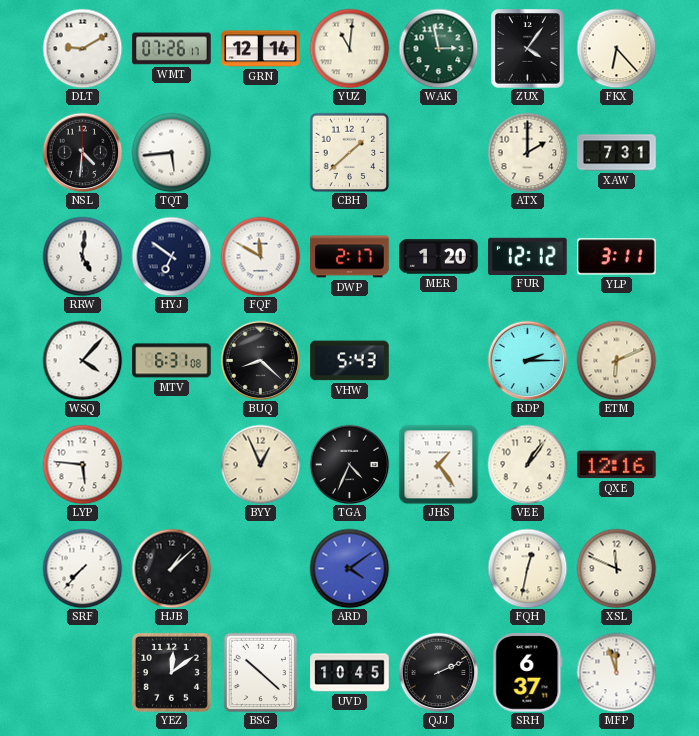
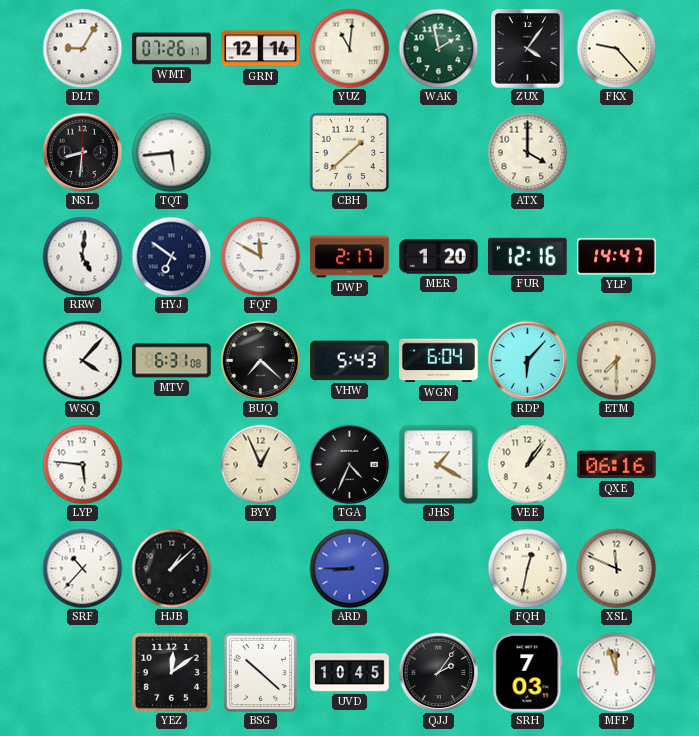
DLT: 9:10 -> 9:05
WAK: 2:58 -> 1:58
FKX: 6:23 -> 9:23
NSL: 4:31 -> 8:31
ATX: 2:00 -> 4:00
XAW: 7:31 -> none
FUR: 12:12 -> 12:16
YLP: 3:11 -> 14:47
BUQ: 8:22 -> 7:22
WGN: none -> 6:04
RDP: 2:15 -> 6:07
ETM: 6:11 -> 7:30
JHS: 1:24 -> 1:20
QXE: 12:16 -> 06:16
SRF: 7:37 -> 10:37
ARD: 4:09 -> 8:45
QJJ: 2:11 -> 2:06
SRH: 6:37 -> 7:03
